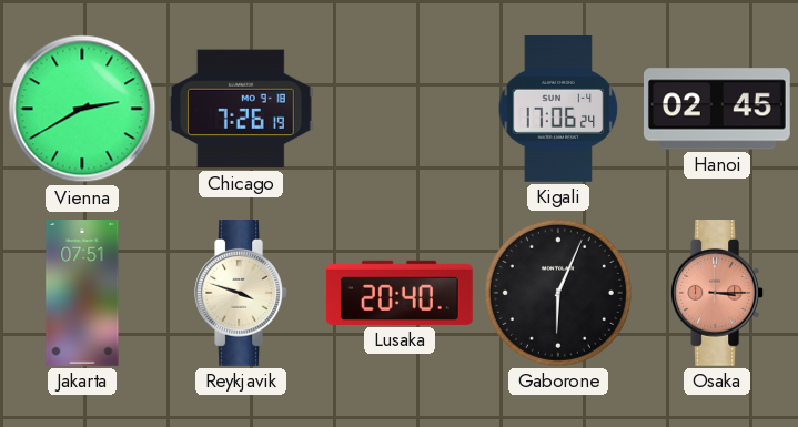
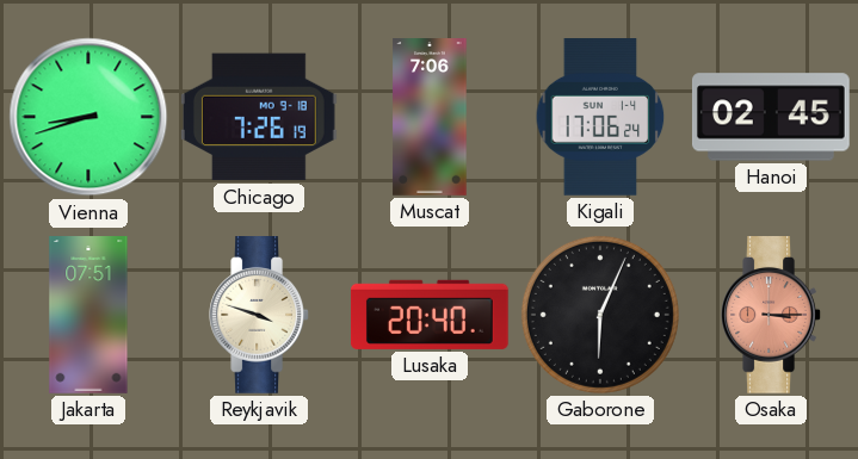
Vienna: 2:40 -> 8:42
Muscat: none -> 7:06
